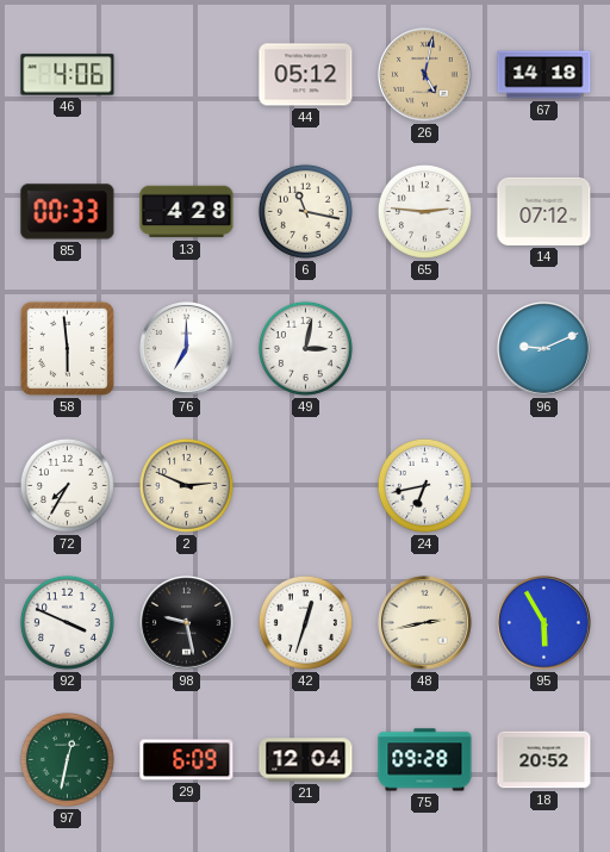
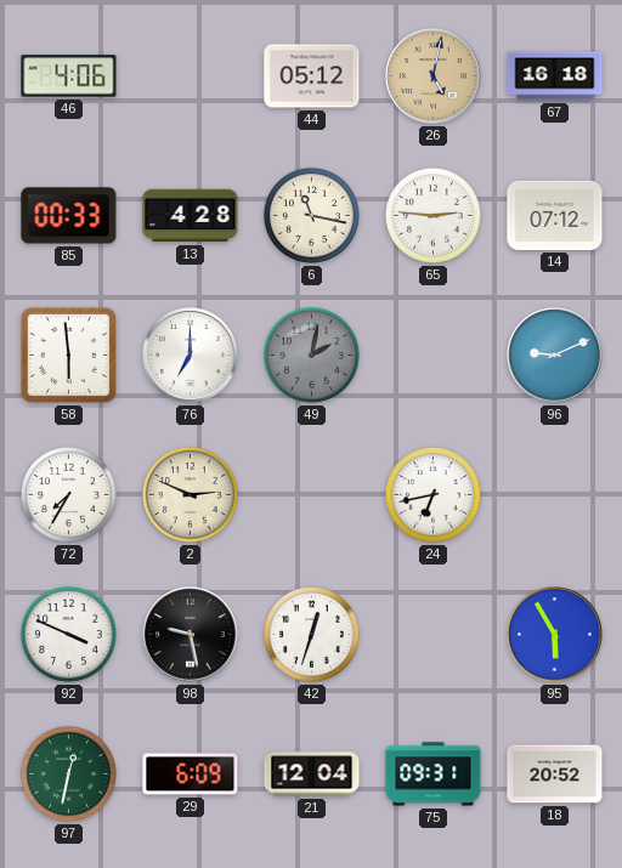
67: 14:18 -> 16:18
49: 3:02 -> 2:02
49 dial: white -> grey
48: 2:43 -> none
75: 09:28 -> 09:31
